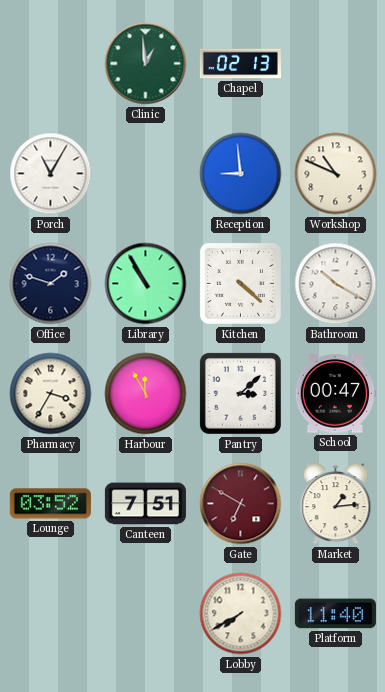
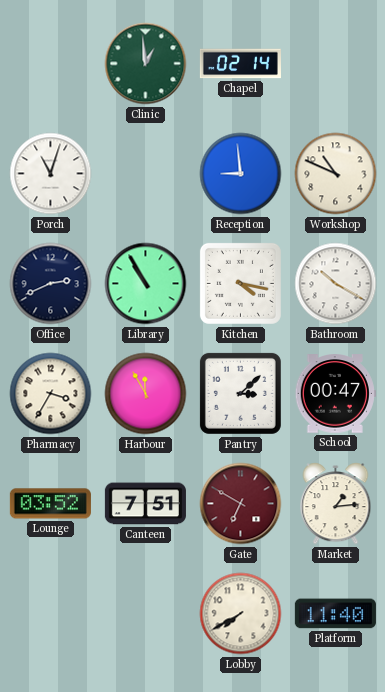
Chapel: 02:13 -> 02:14
Porch: 11:05 -> 11:03
Office: 1:48 -> 2:41
Kitchen: 4:22 -> 4:17
